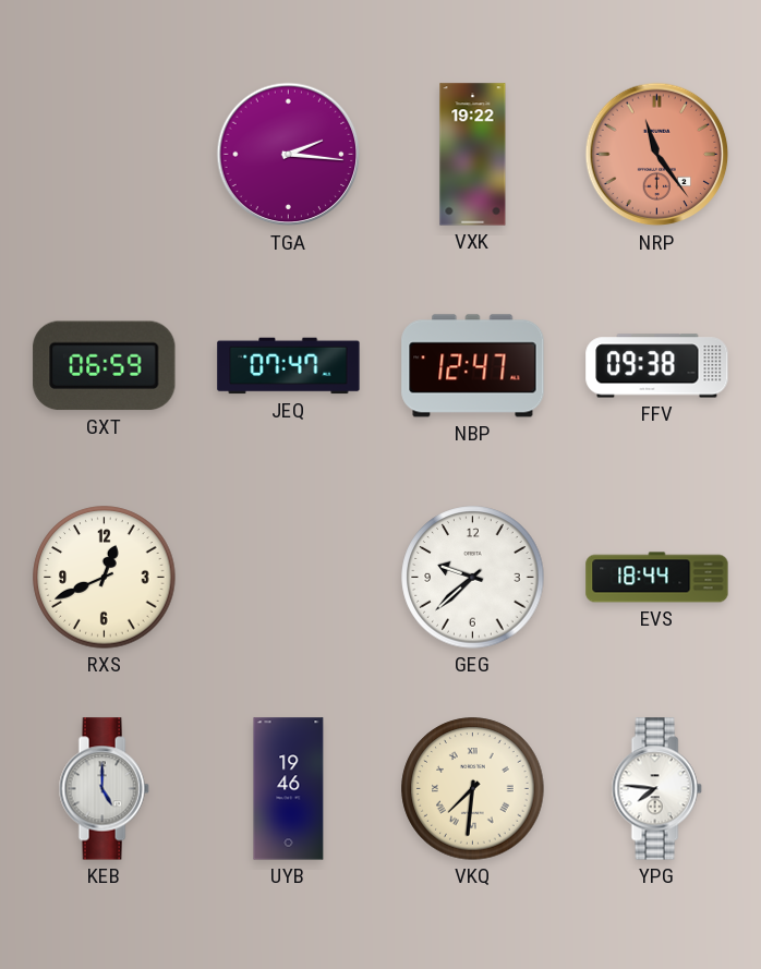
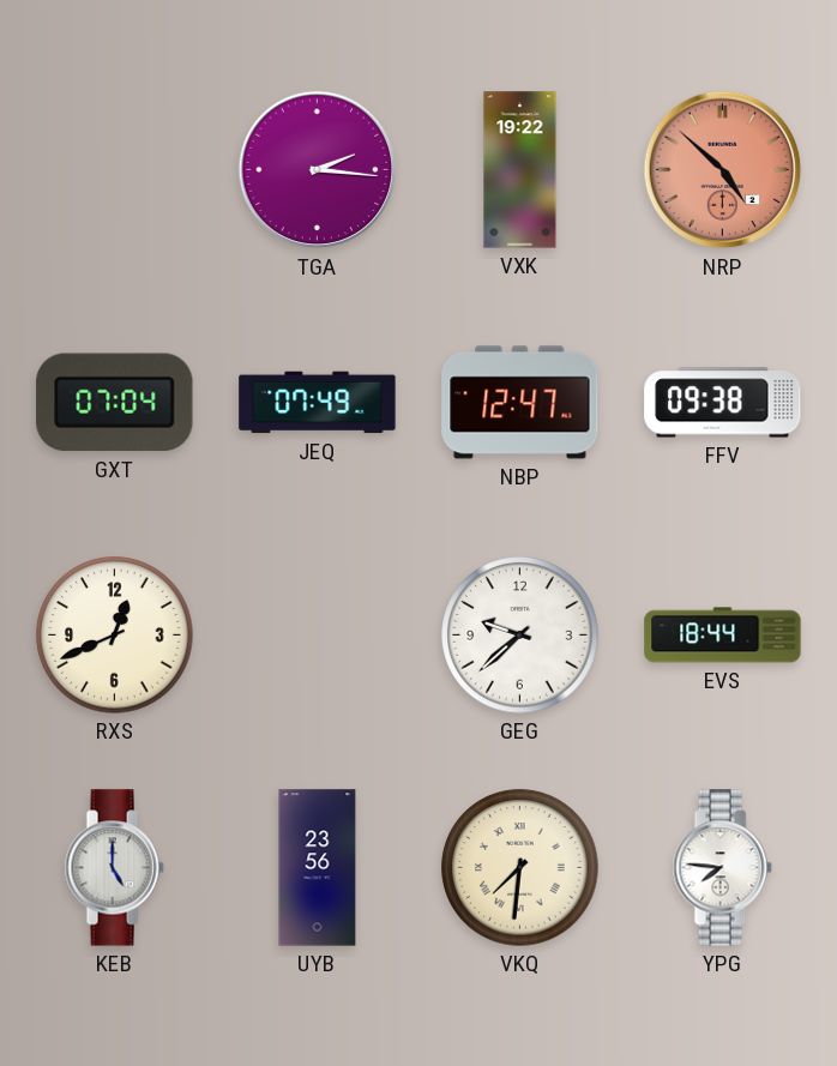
NRP: 11:24 -> 4:52
GXT: 06:59 -> 07:04
JEQ: 07:47 -> 07:49
UYB: 19:46 -> 23:56
